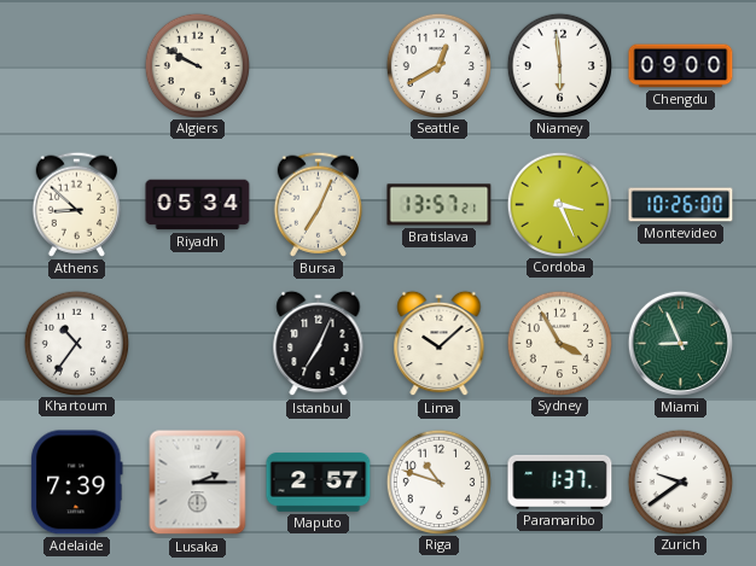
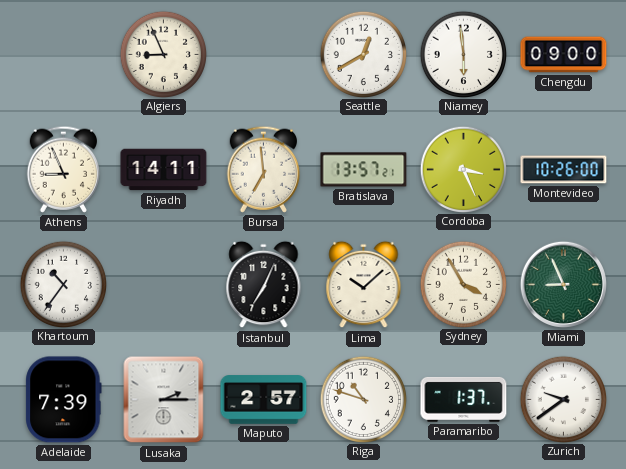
Algiers: 9:50 -> 8:56
Athens: 8:52 -> 8:56
Riyadh: 05:34 -> 14:11
Bursa: 7:04 -> 6:59
